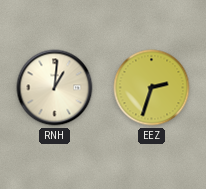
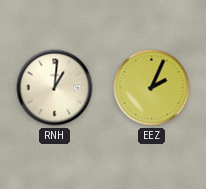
EEZ: 2:33 -> 2:04
